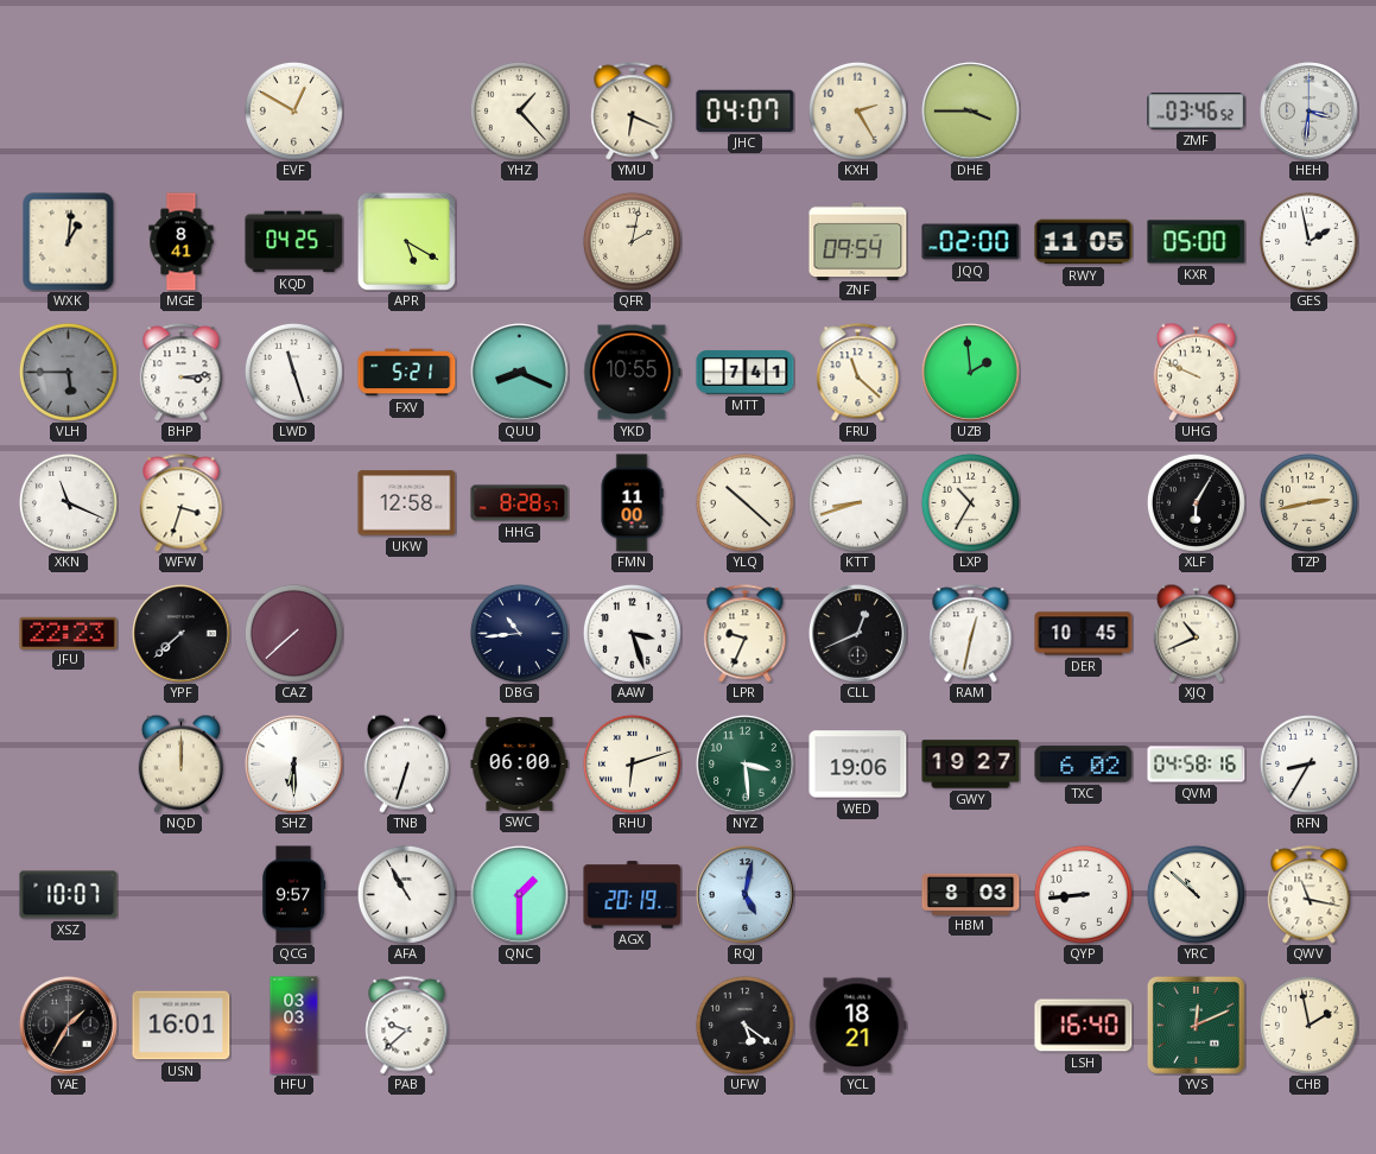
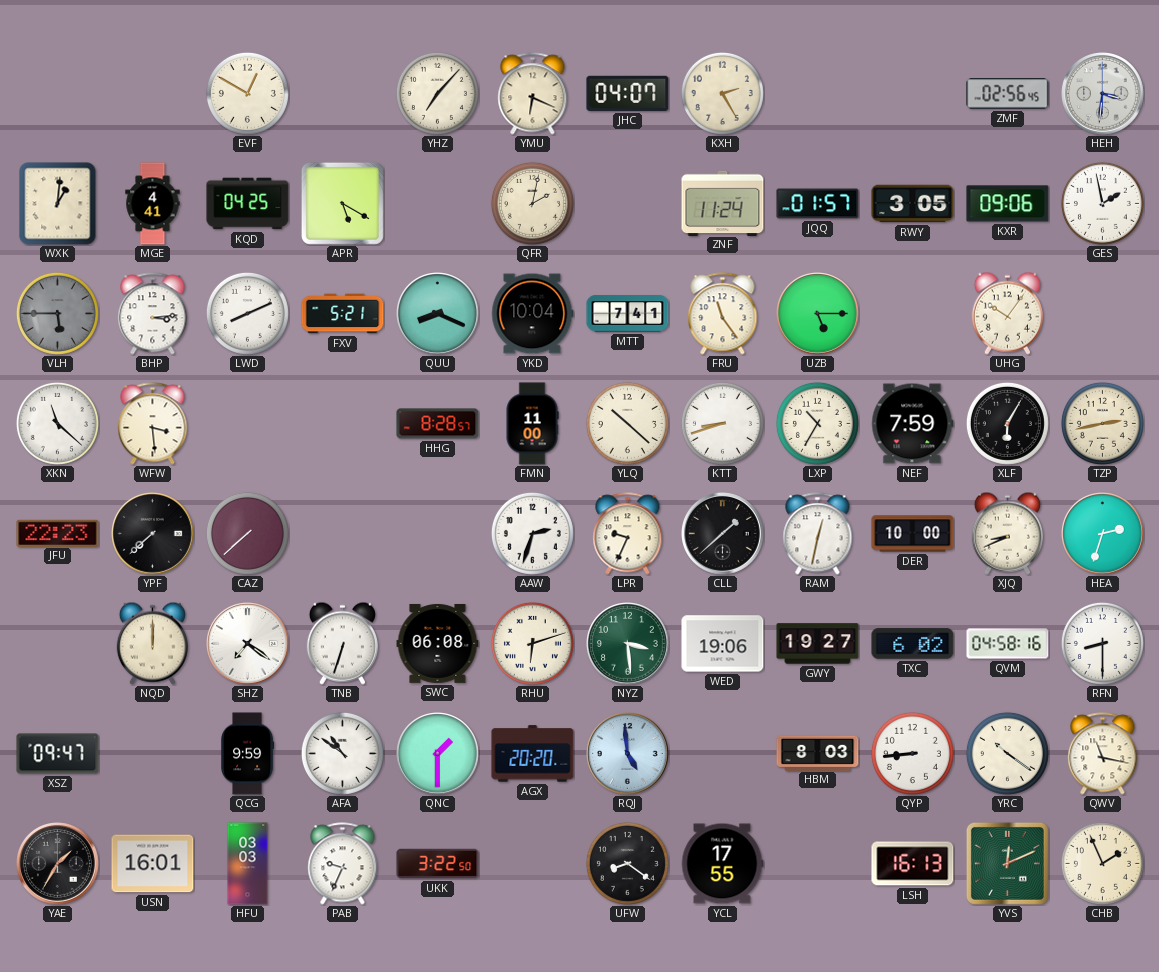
YHZ: 1:23 -> 7:07
DHE: 3:45 -> none
ZMF: 03:46 -> 02:56
MGE: 8:41 -> 4:41
ZNF: 09:54 -> 11:24
JQQ: 02:00 -> 01:57
RWY: 11:05 -> 3:05
KXR: 05:00 -> 09:06
LWD: 11:27 -> 8:11
YKD: 10:55 -> 10:04
FRU: 11:22 -> 11:24
UZB: 1:59 -> 5:15
UHG: 9:49 -> 10:06
XKN: 11:19 -> 11:22
WFW: 3:33 -> 3:29
UKW: 12:58 -> none
NEF: none -> 7:59
DBG: 10:44 -> none
AAW: 3:27 -> 2:33
CLL: 12:41 -> 1:38
DER: 10:45 -> 10:00
XJQ: 10:41 -> 8:41
HEA: none -> 2:33
SHZ: 6:30 -> 7:21
SWC: 06:00 -> 06:08
RFN: 8:35 -> 8:30
XSZ: 10:07 -> 09:47
QCG: 9:57 -> 9:59
AFA: 10:55 -> 10:51
AGX: 20:19 -> 20:20
RQJ: 5:02 -> 4:59
YRC: 10:52 -> 10:21
PAB: 9:38 -> 9:34
UKK: none -> 3:22
UFW: 5:21 -> 8:21
YCL: 18:21 -> 17:55
LSH: 16:40 -> 16:13
CHB: 1:58 -> 1:56
